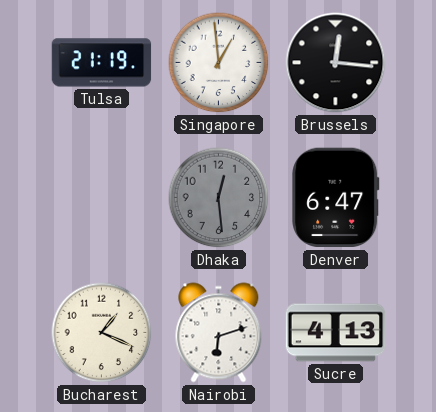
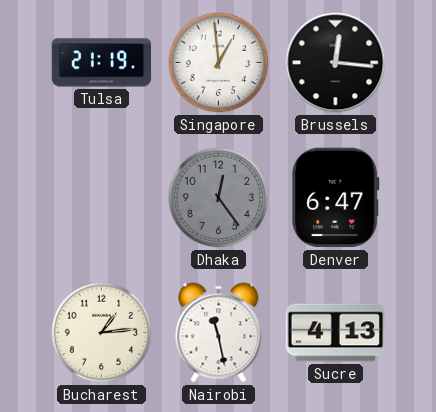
Dhaka: 12:29 -> 12:24
Bucharest: 1:19 -> 1:14
Nairobi: 6:12 -> 11:28
